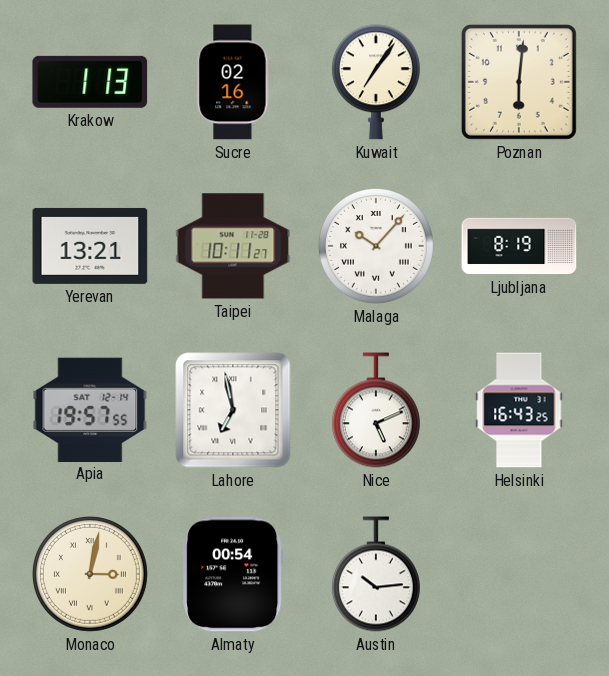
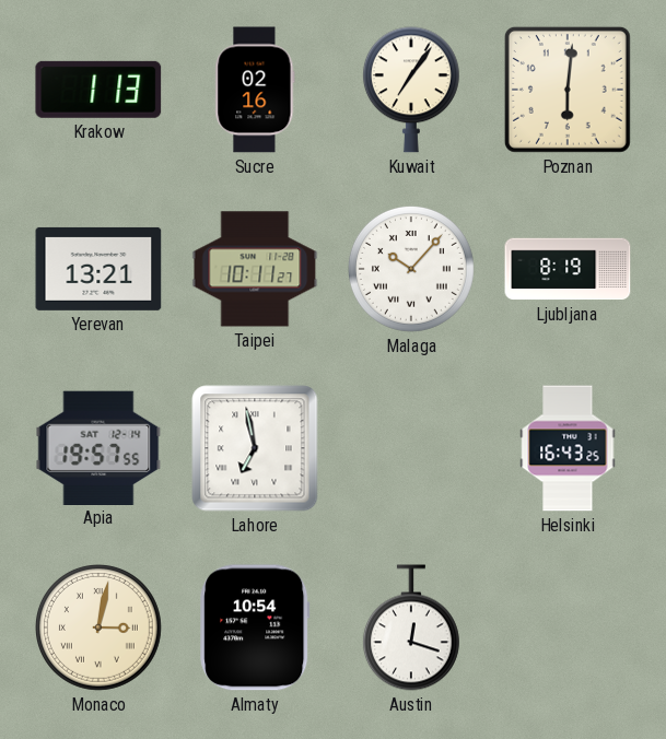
Nice: 5:11 -> none
Almaty: 00:54 -> 10:54
Austin: 10:14 -> 12:18
